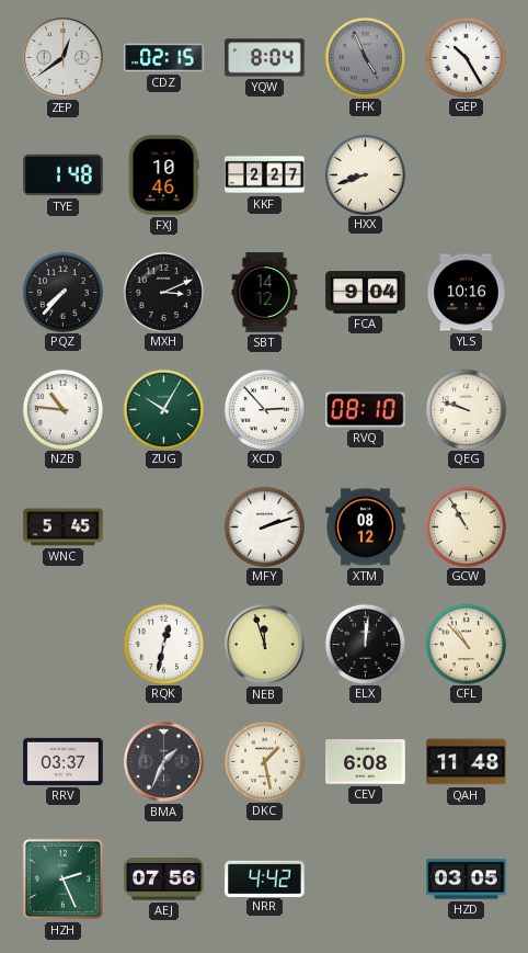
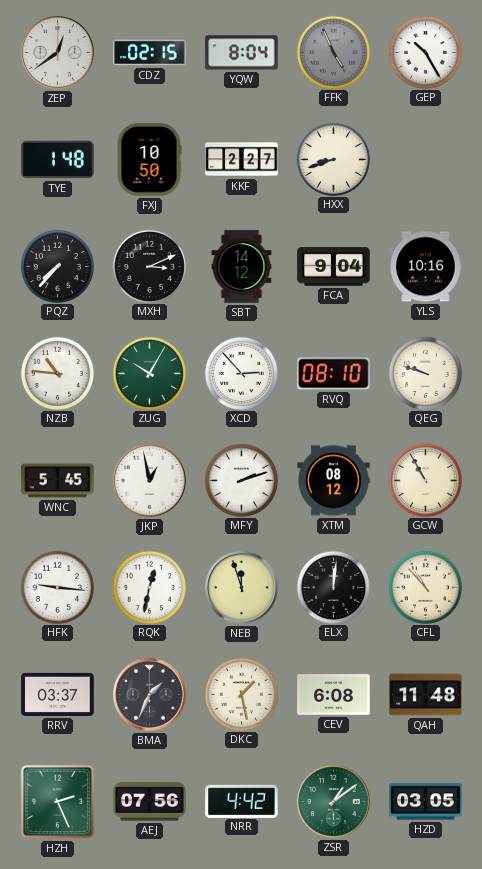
FXJ: 10:46 -> 10:50
JKP: none -> 12:58
HFK: none -> 9:16
ZSR: none -> 1:09
